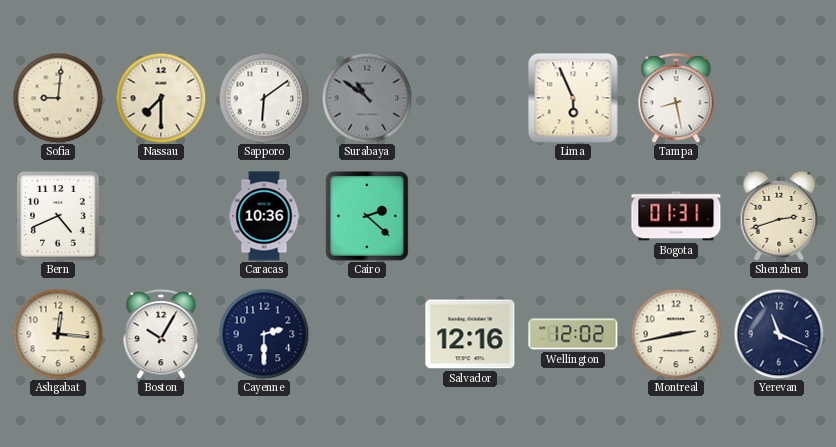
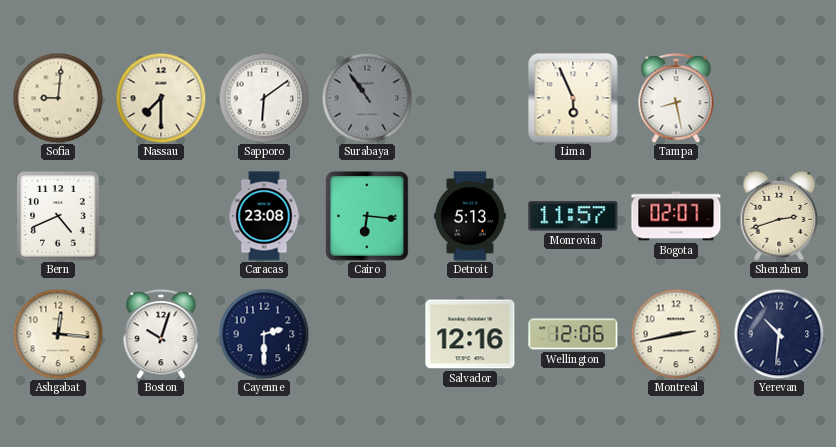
Surabaya: 10:51 -> 10:54
Caracas: 10:36 -> 23:08
Cairo: 2:22 -> 6:16
Detroit: none -> 5:13
Monrovia: none -> 11:57
Bogota: 01:31 -> 02:07
Boston: 10:05 -> 10:03
Wellington: 12:02 -> 12:06
Yerevan: 11:19 -> 10:31
